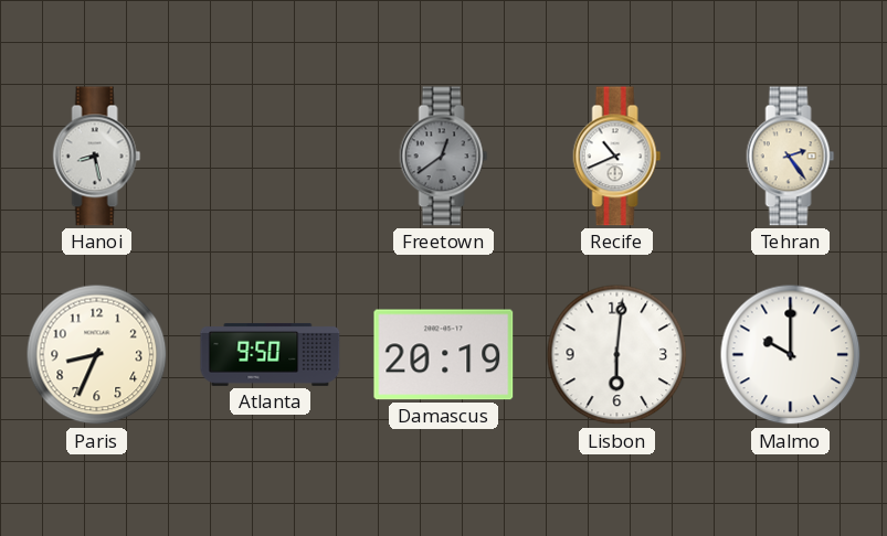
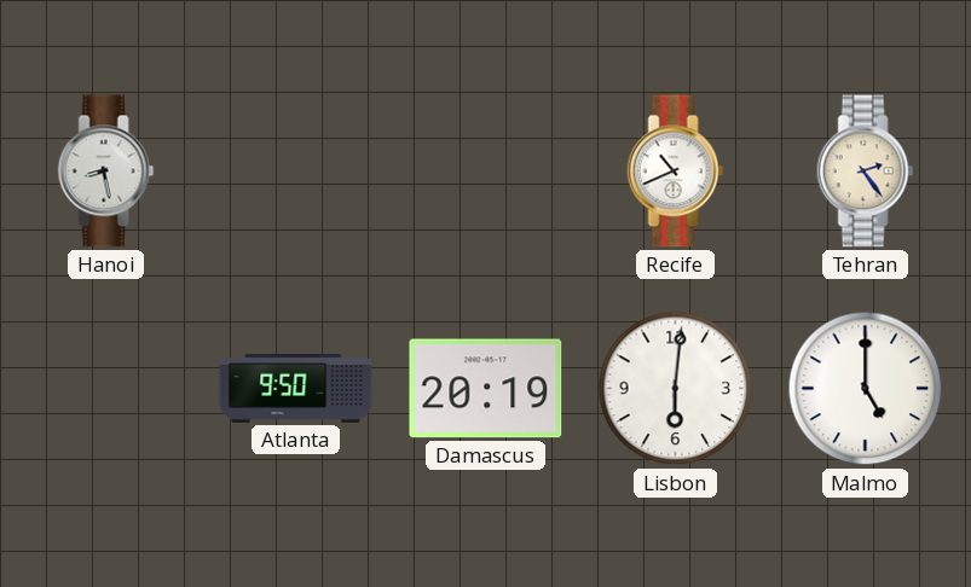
Freetown: 12:39 -> none
Paris: 8:34 -> none
Malmo: 10:00 -> 5:00
